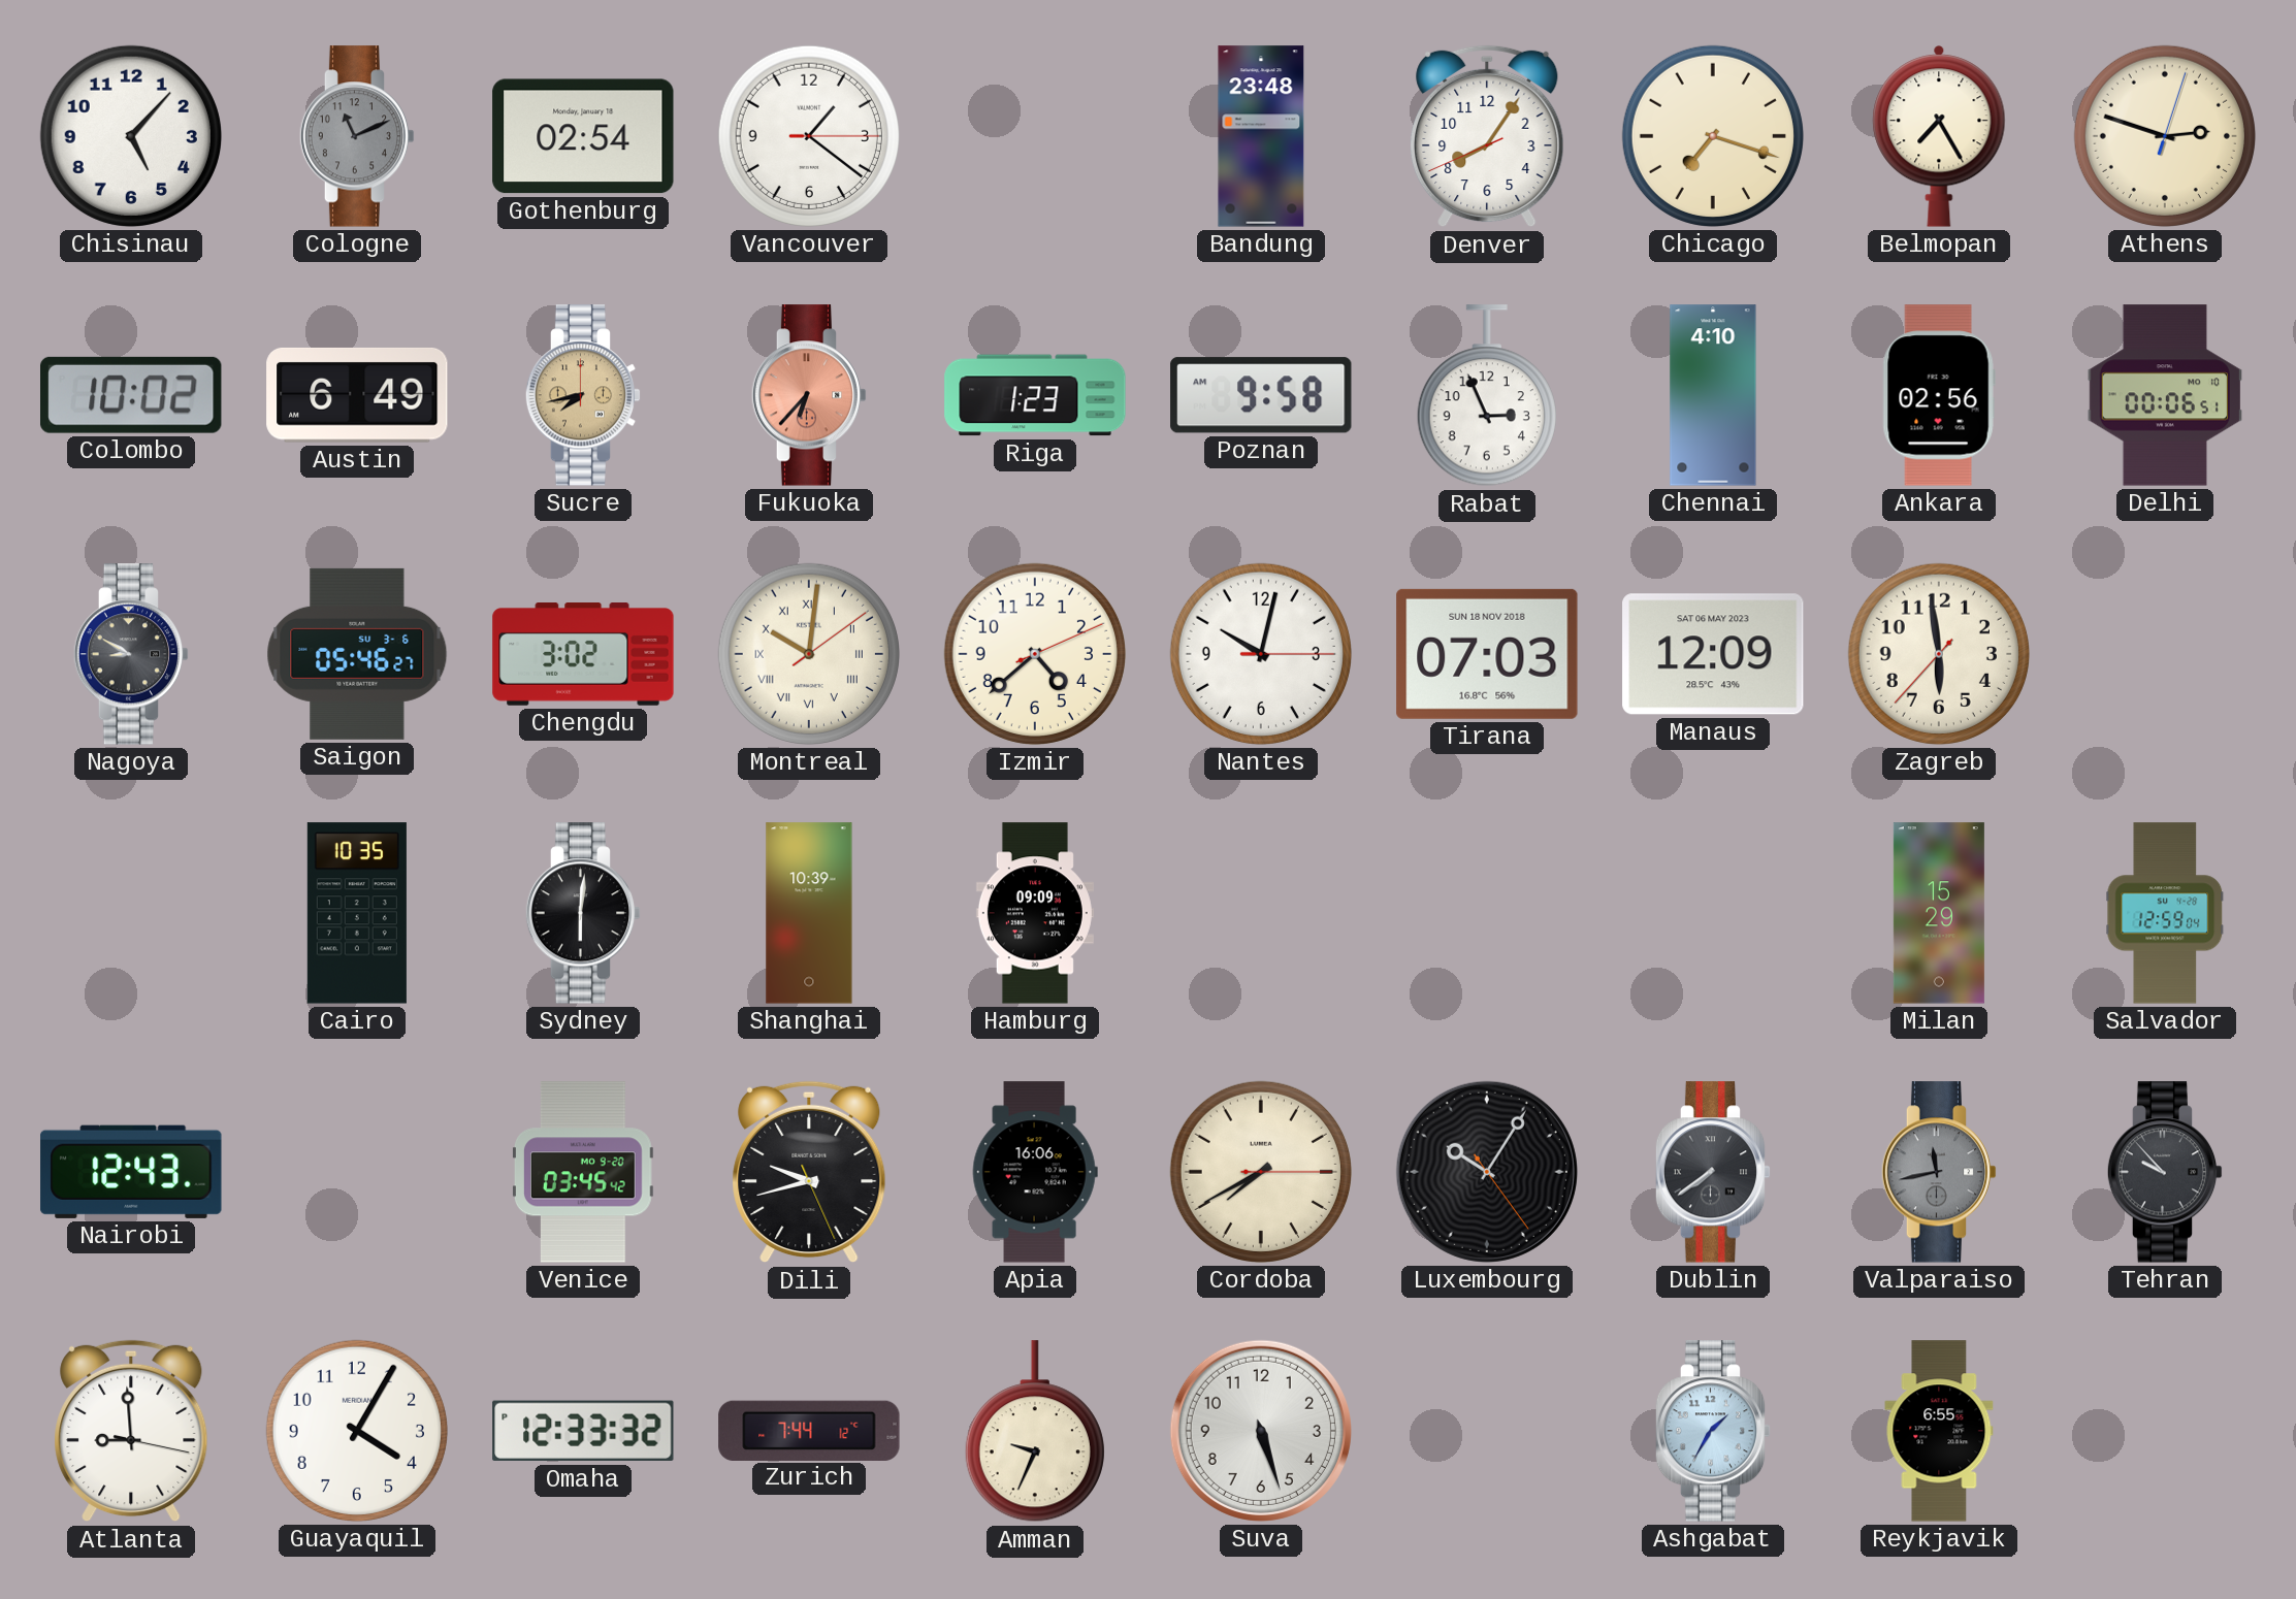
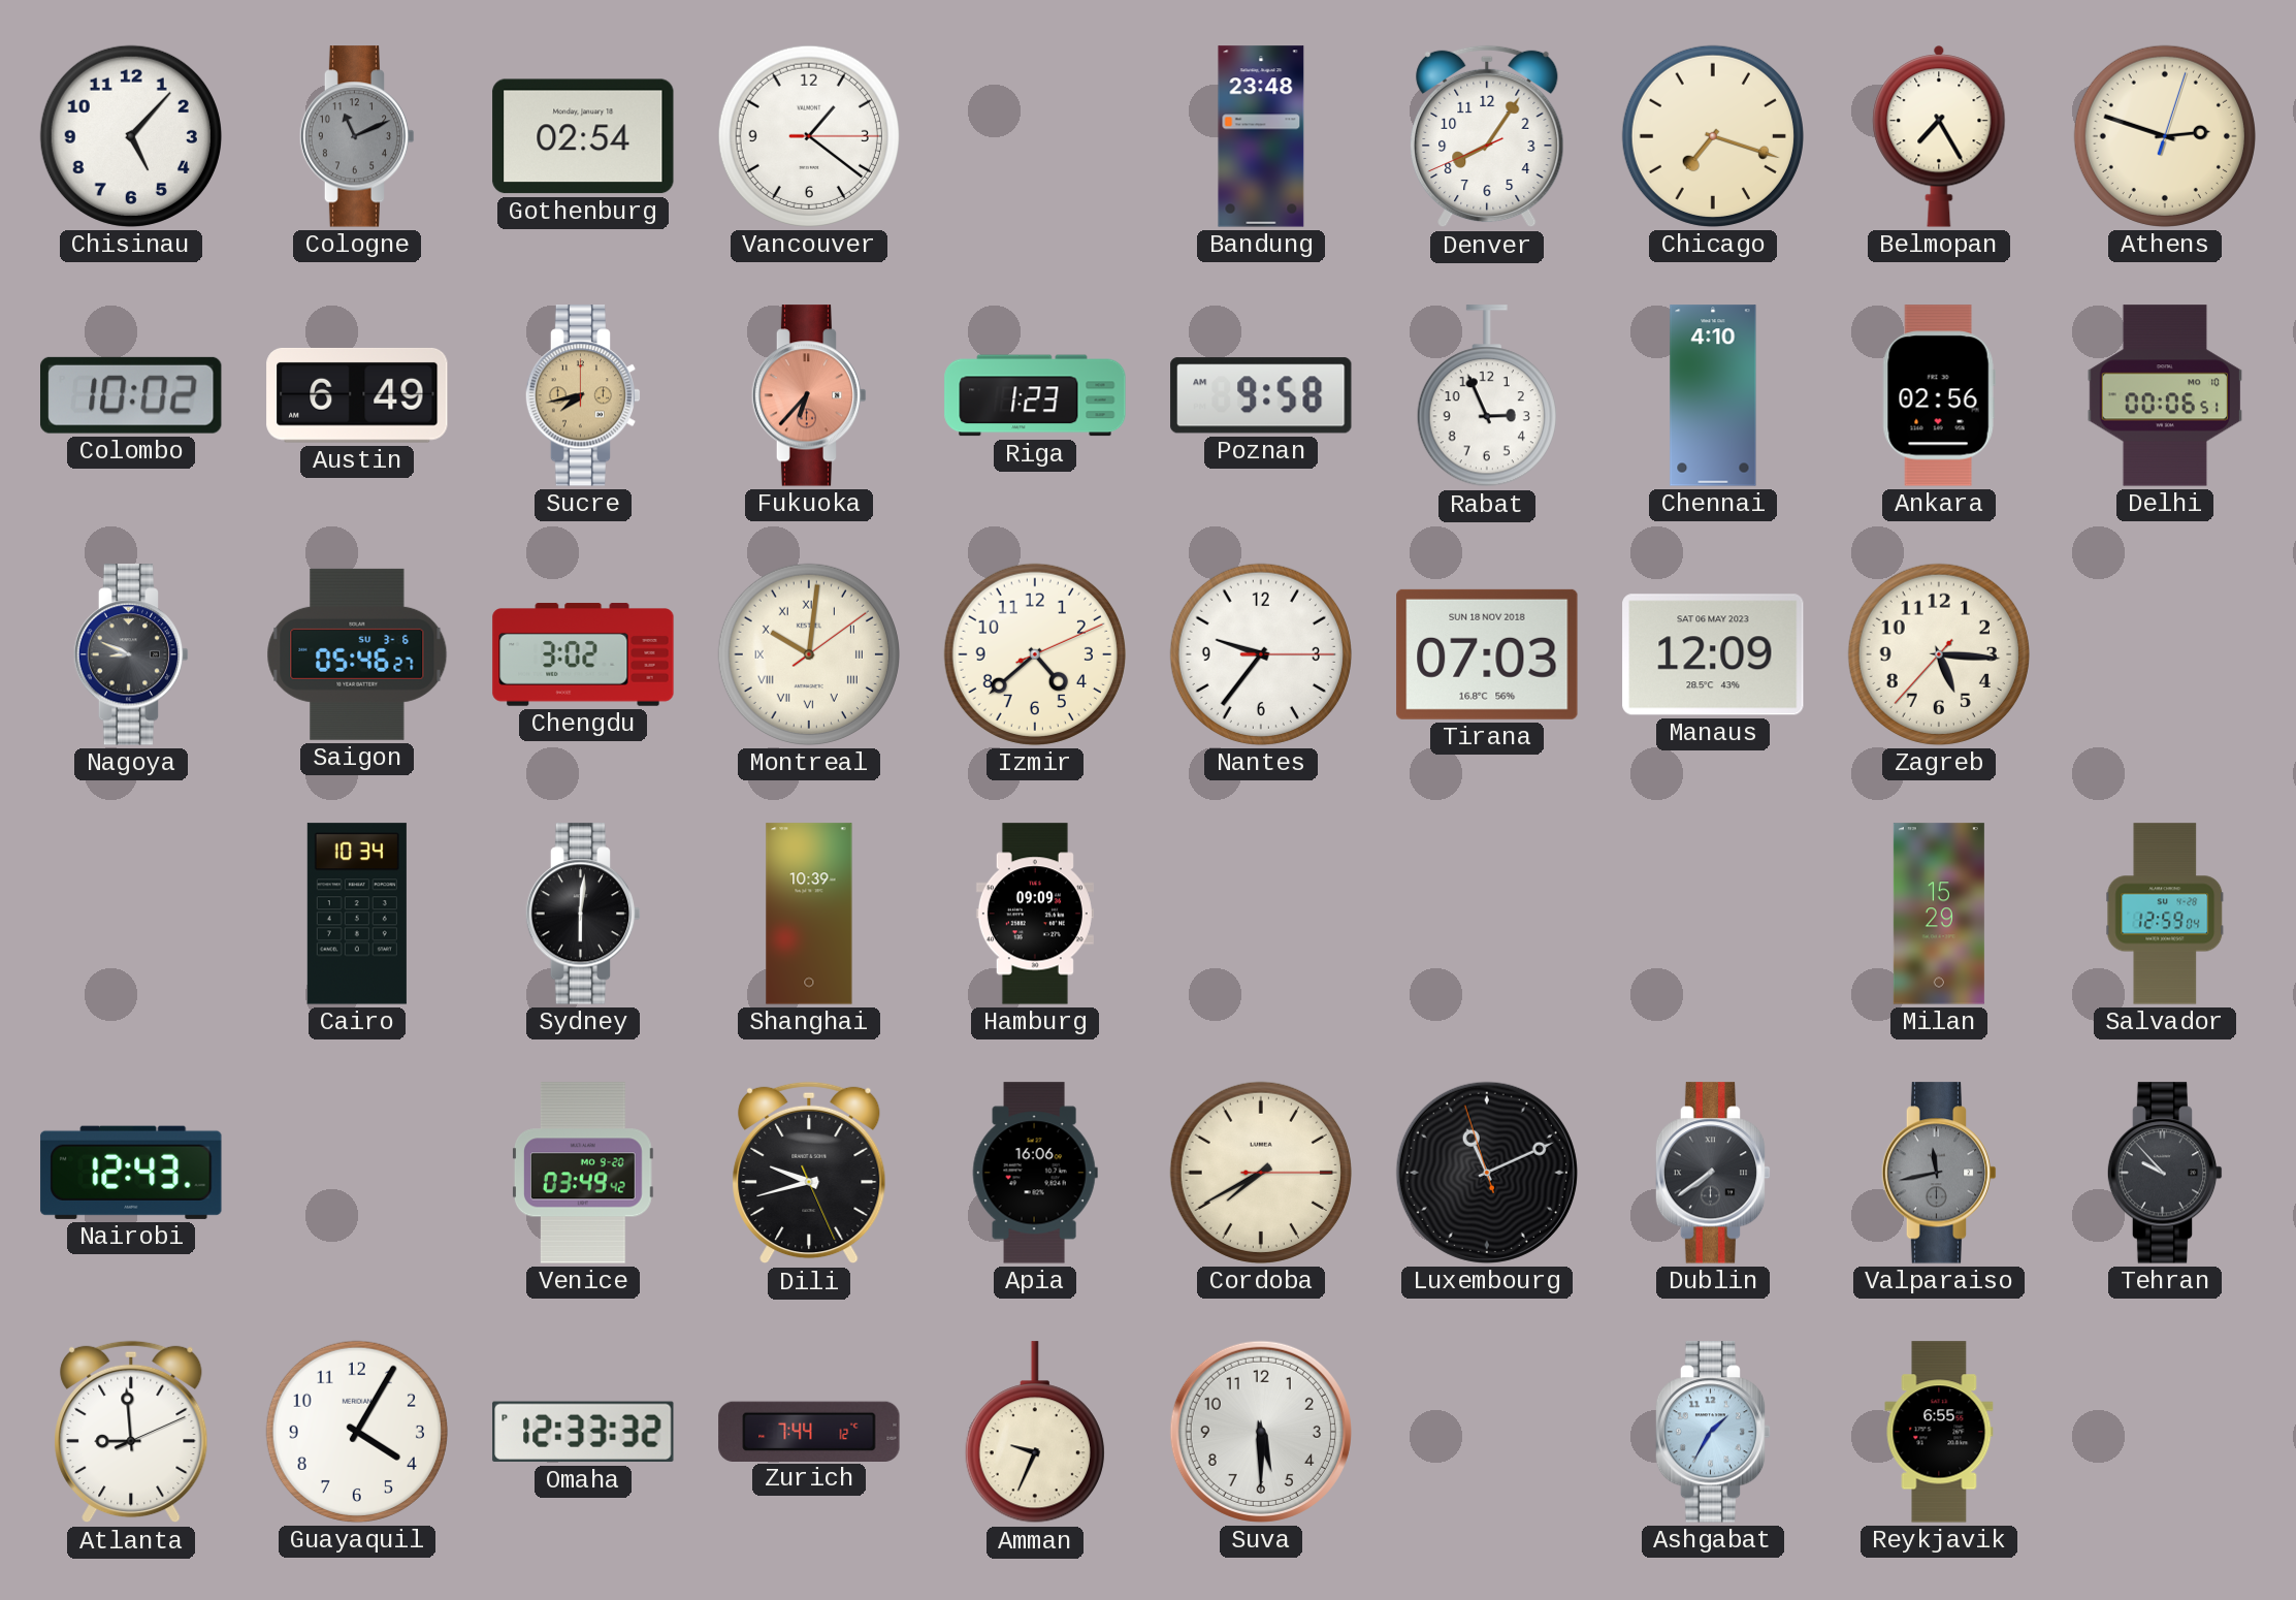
Nagoya: 8:50 -> 8:49
Nantes: 10:02 -> 9:36
Zagreb: 5:58 -> 5:15
Cairo: 10:35 -> 10:34
Venice: 03:45 -> 03:49
Luxembourg: 10:05 -> 11:10
Atlanta: 8:59:17 -> 8:59:11
Suva: 5:27 -> 5:30
